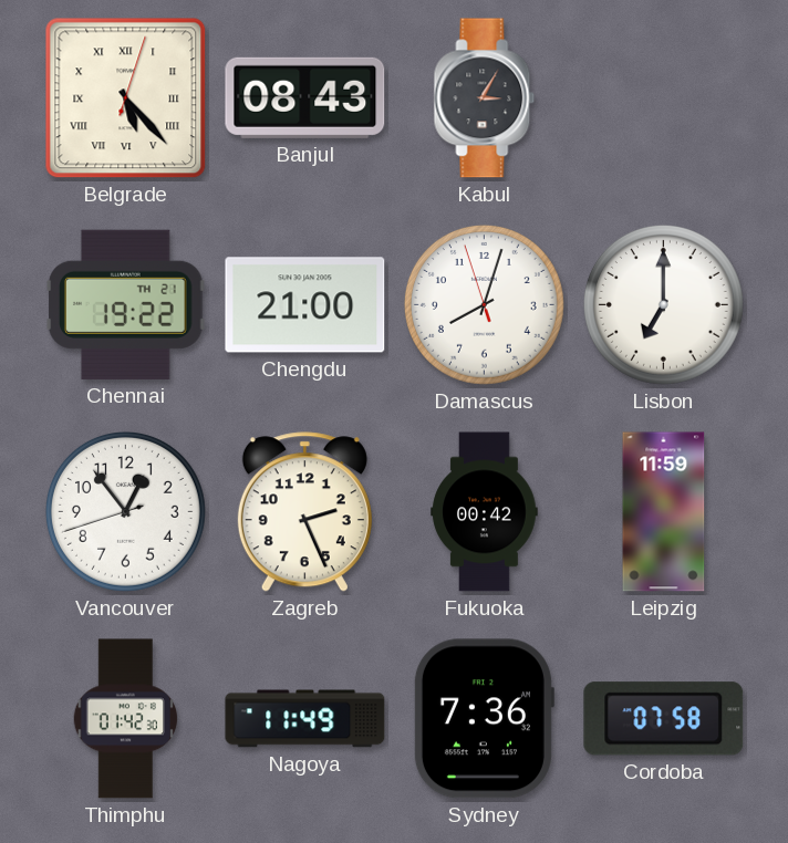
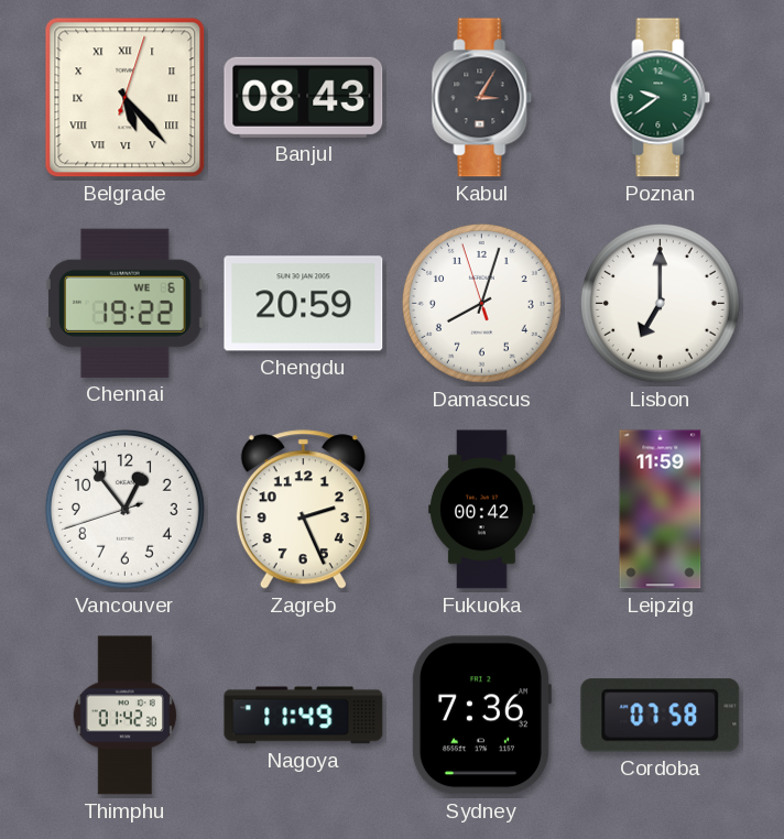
Poznan: none -> 9:39
Chennai date: TH 21 -> WE 6
Chengdu: 21:00 -> 20:59
